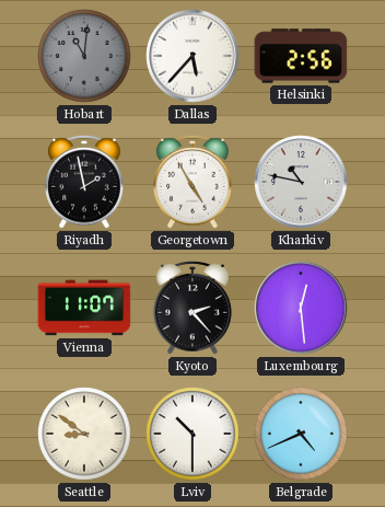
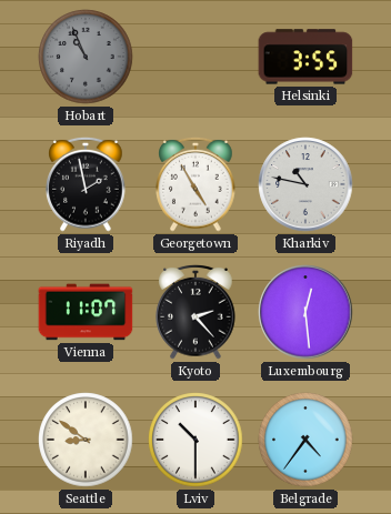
Hobart: 11:01 -> 10:56
Dallas: 5:37 -> none
Helsinki: 2:56 -> 3:55
Belgrade: 4:41 -> 4:36
